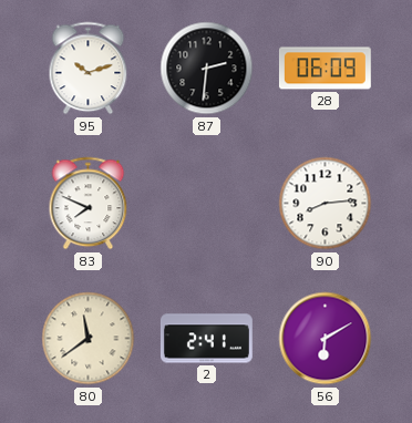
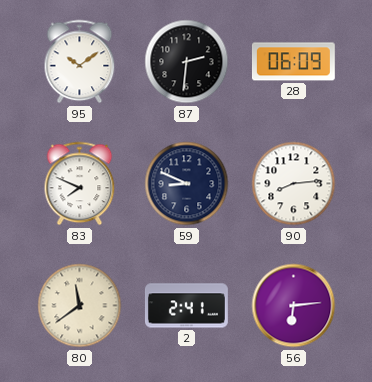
95: 10:12 -> 10:09
59: none -> 8:49
56: 6:10 -> 6:14
